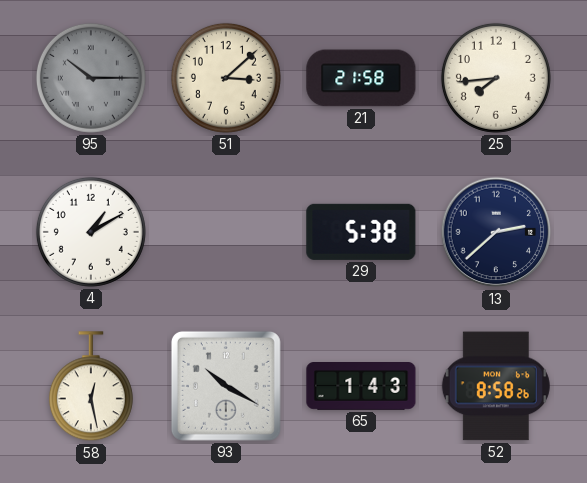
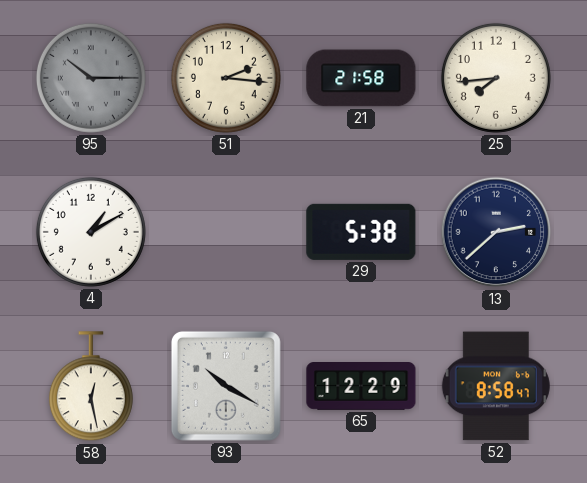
51: 3:08 -> 2:16
65: 1:43 -> 12:29
52: 8:58:26 -> 8:58:47
